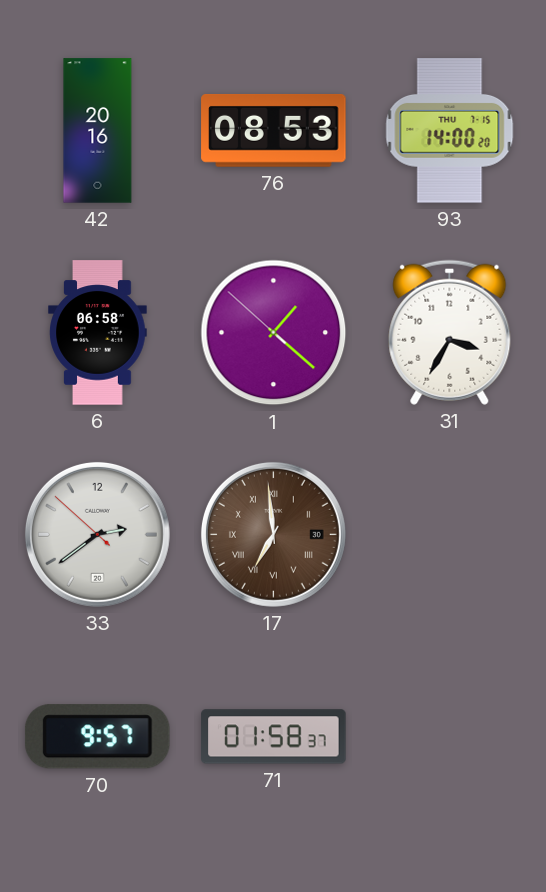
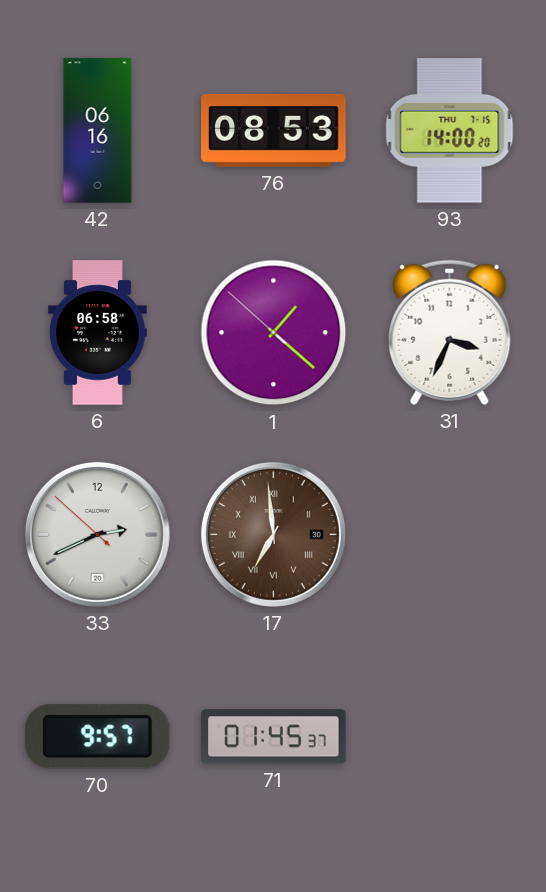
42: 20:16 -> 06:16
31: 3:35 -> 3:34
33: 2:38 -> 2:40
71: 01:58 -> 01:45
